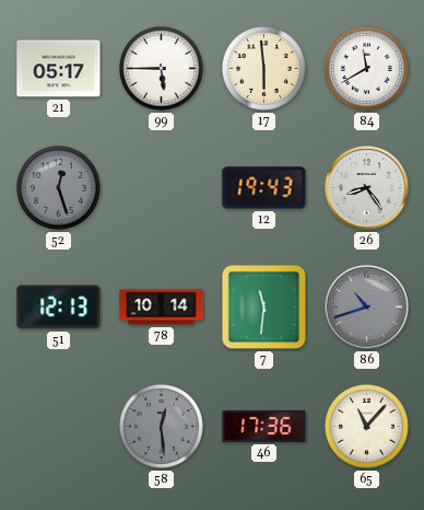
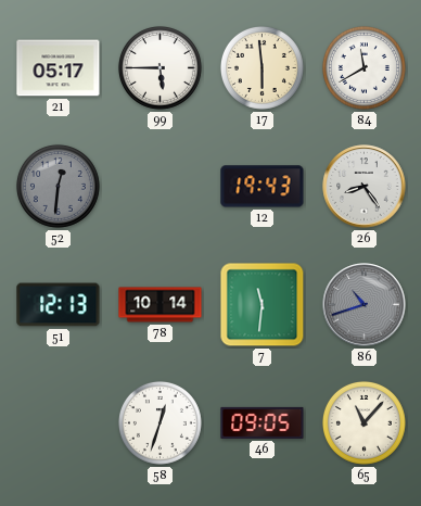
52: 12:27 -> 12:31
58: 12:29 -> 12:33
58 dial: grey -> white
46: 17:36 -> 09:05
